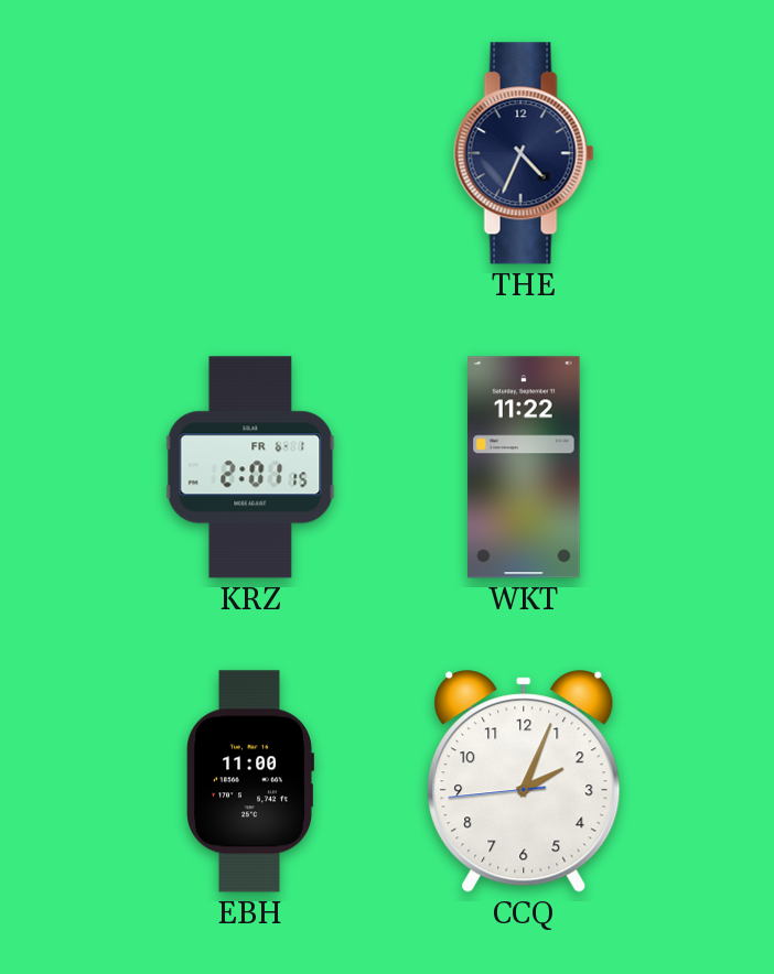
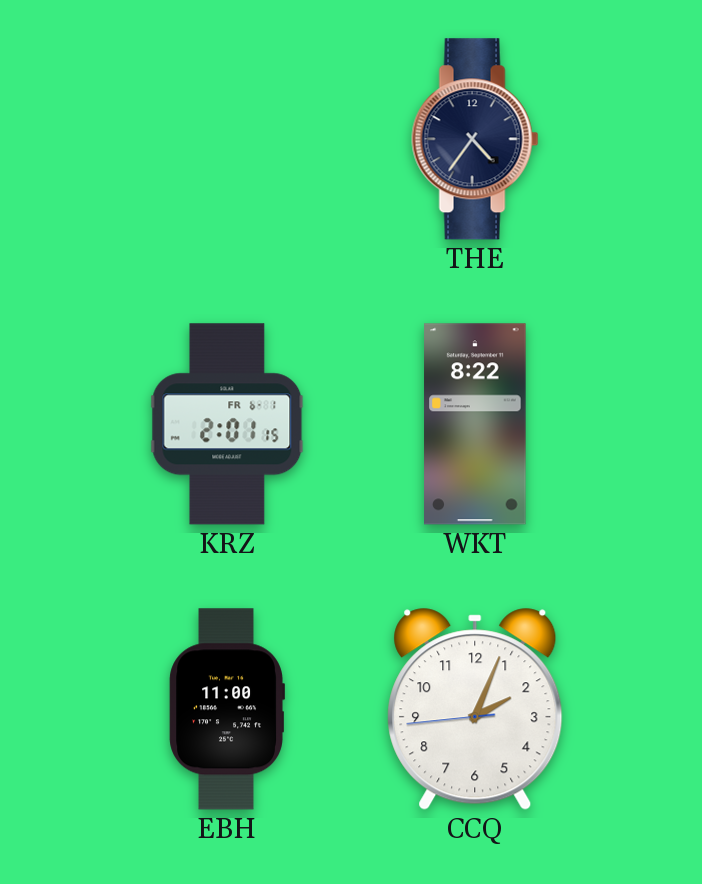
THE: 4:34 -> 4:36
WKT: 11:22 -> 8:22
